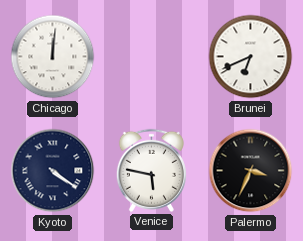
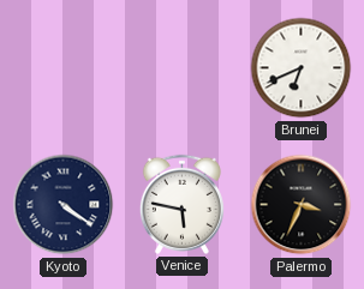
Chicago: 12:01 -> none
